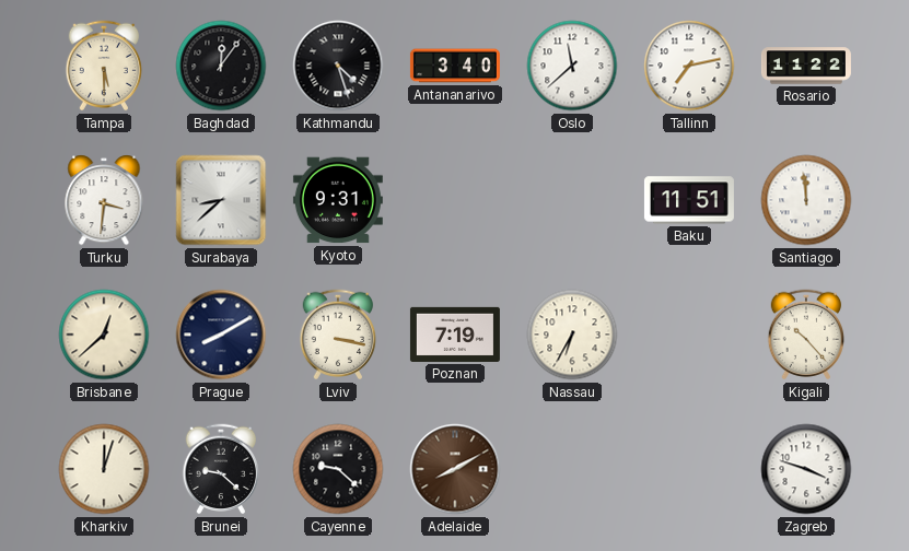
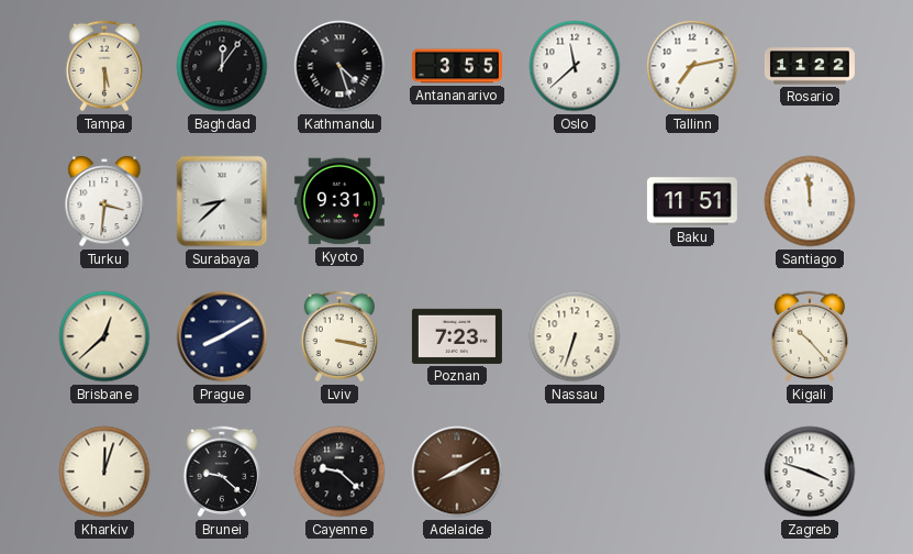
Antananarivo: 3:40 -> 3:55
Poznan: 7:19 -> 7:23
Nassau: 6:35 -> 6:33
